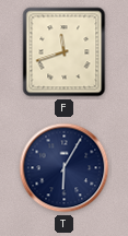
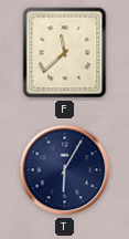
F: 11:42 -> 11:38
